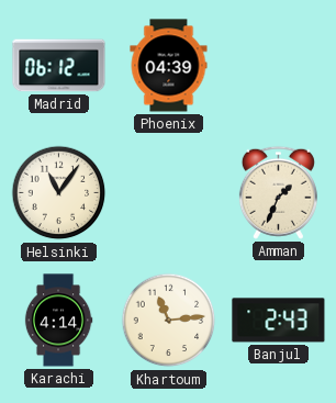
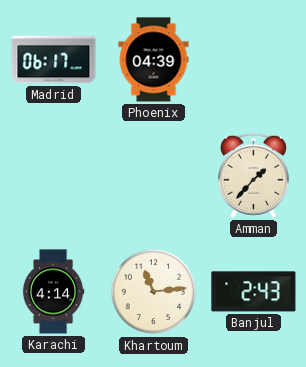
Madrid: 06:12 -> 06:17
Helsinki: 11:06 -> none
Amman: 1:34 -> 1:37
